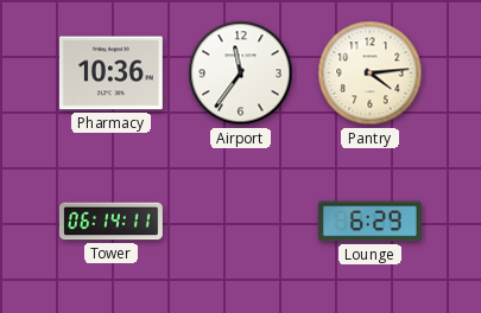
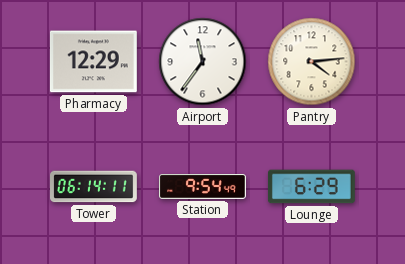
Pharmacy: 10:36 -> 12:29
Station: none -> 9:54
